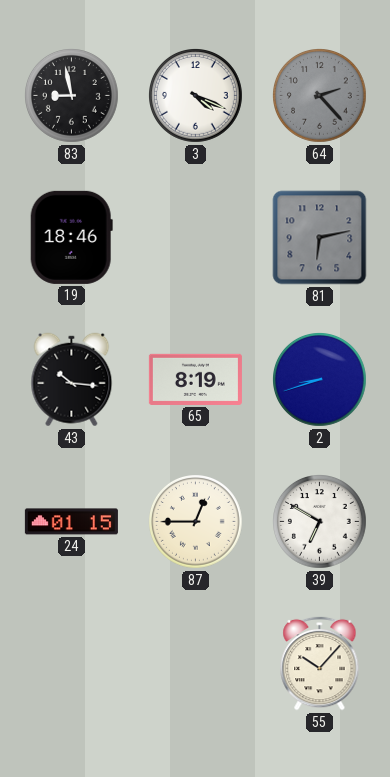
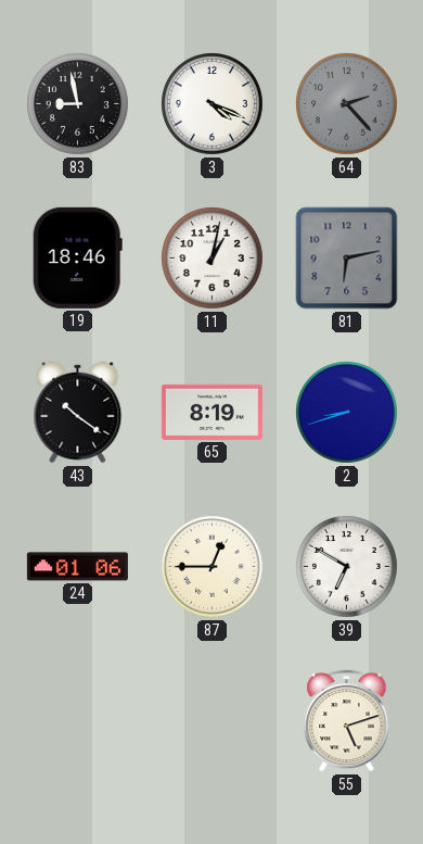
11: none -> 1:02
43: 10:16 -> 10:21
24: 01:15 -> 01:06
55: 10:07 -> 5:12
